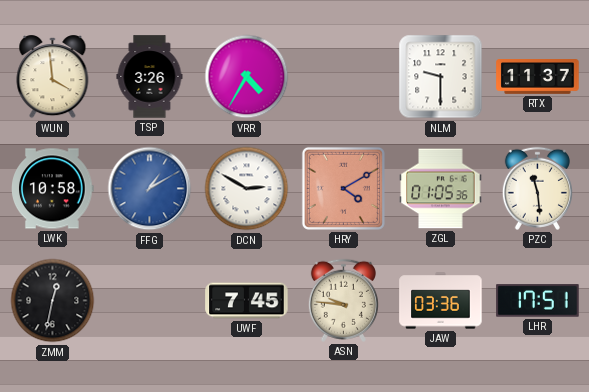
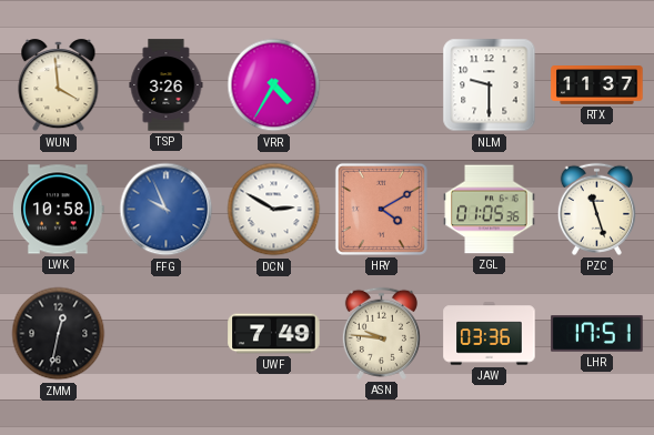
FFG: 1:10 -> 9:56
PZC: 11:29 -> 11:27
UWF: 7:45 -> 7:49
